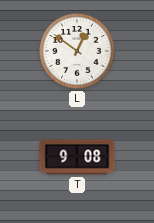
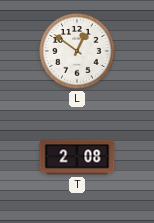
T: 9:08 -> 2:08
